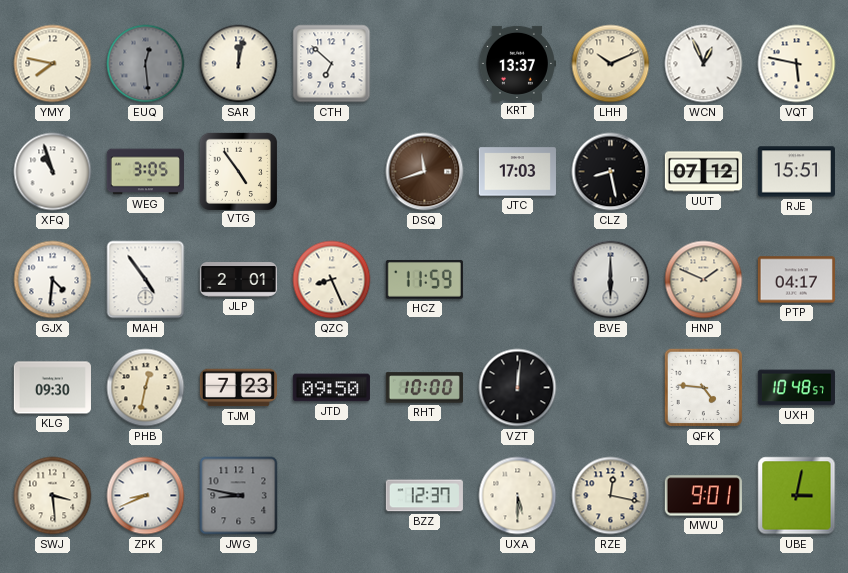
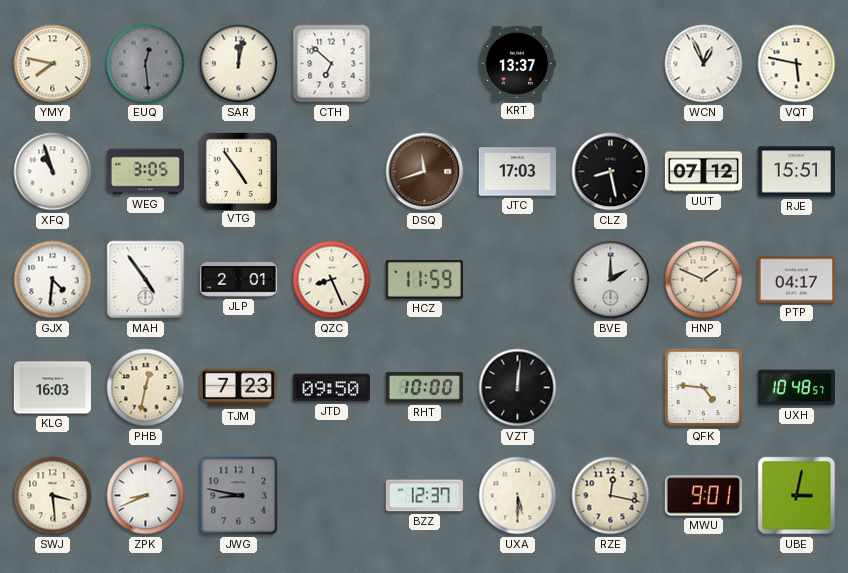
LHH: 10:11 -> none
BVE: 6:00 -> 2:00
KLG: 09:30 -> 16:03
